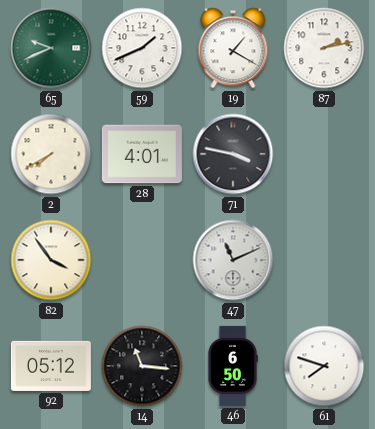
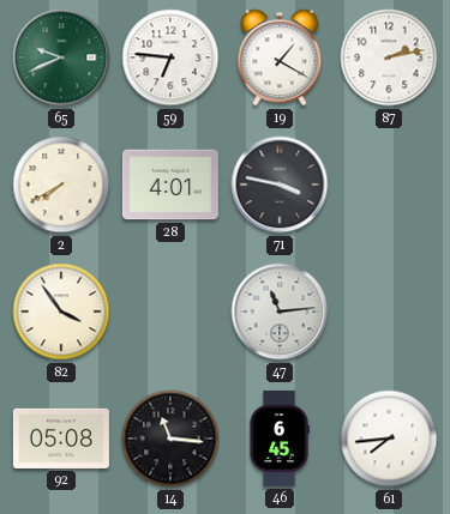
59: 1:41 -> 6:46
47: 11:11 -> 11:14
92: 05:12 -> 05:08
46: 6:50 -> 6:45
61: 7:48 -> 7:44
